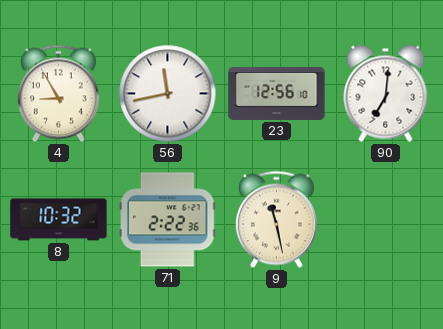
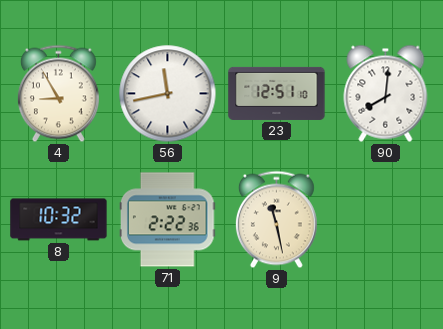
23: 12:56 -> 12:51
90: 7:01 -> 8:01
